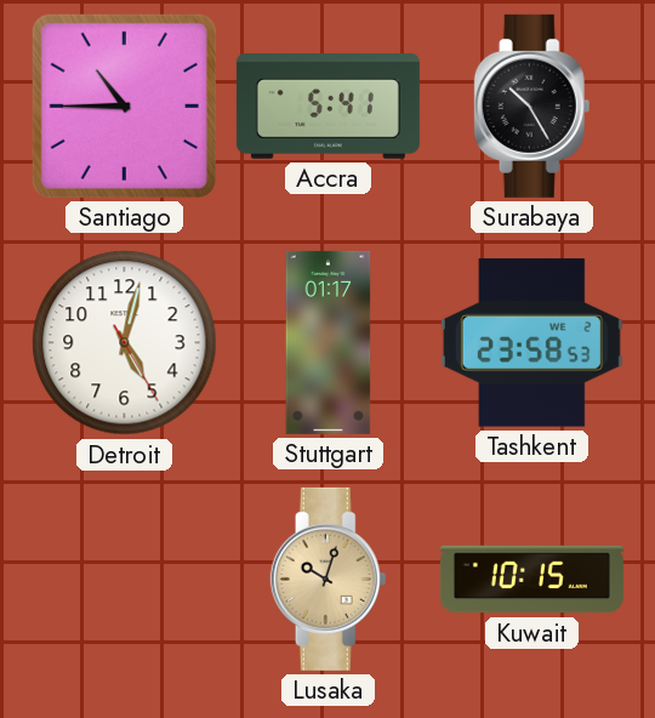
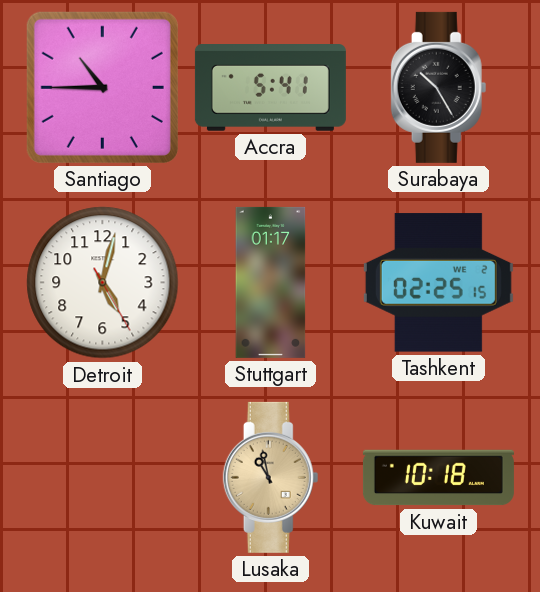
Tashkent: 23:58 -> 02:25
Lusaka: 10:03 -> 10:58
Kuwait: 10:15 -> 10:18
